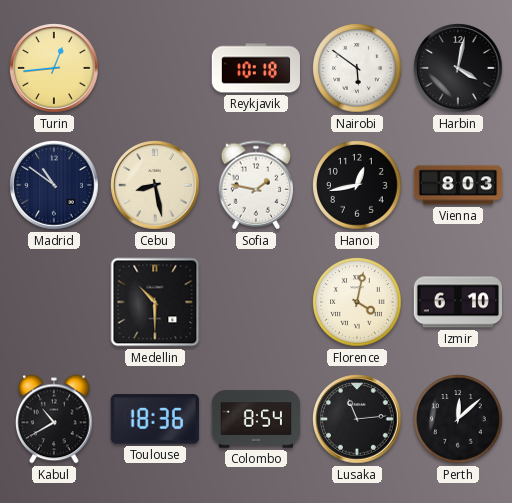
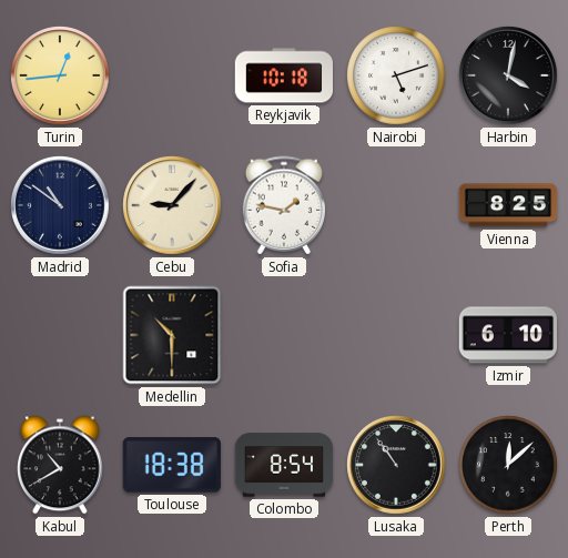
Nairobi: 5:51 -> 5:12
Cebu: 8:28 -> 9:07
Hanoi: 12:43 -> none
Vienna: 8:03 -> 8:25
Florence: 4:02 -> none
Toulouse: 18:36 -> 18:38
Lusaka: 11:14 -> 10:54
